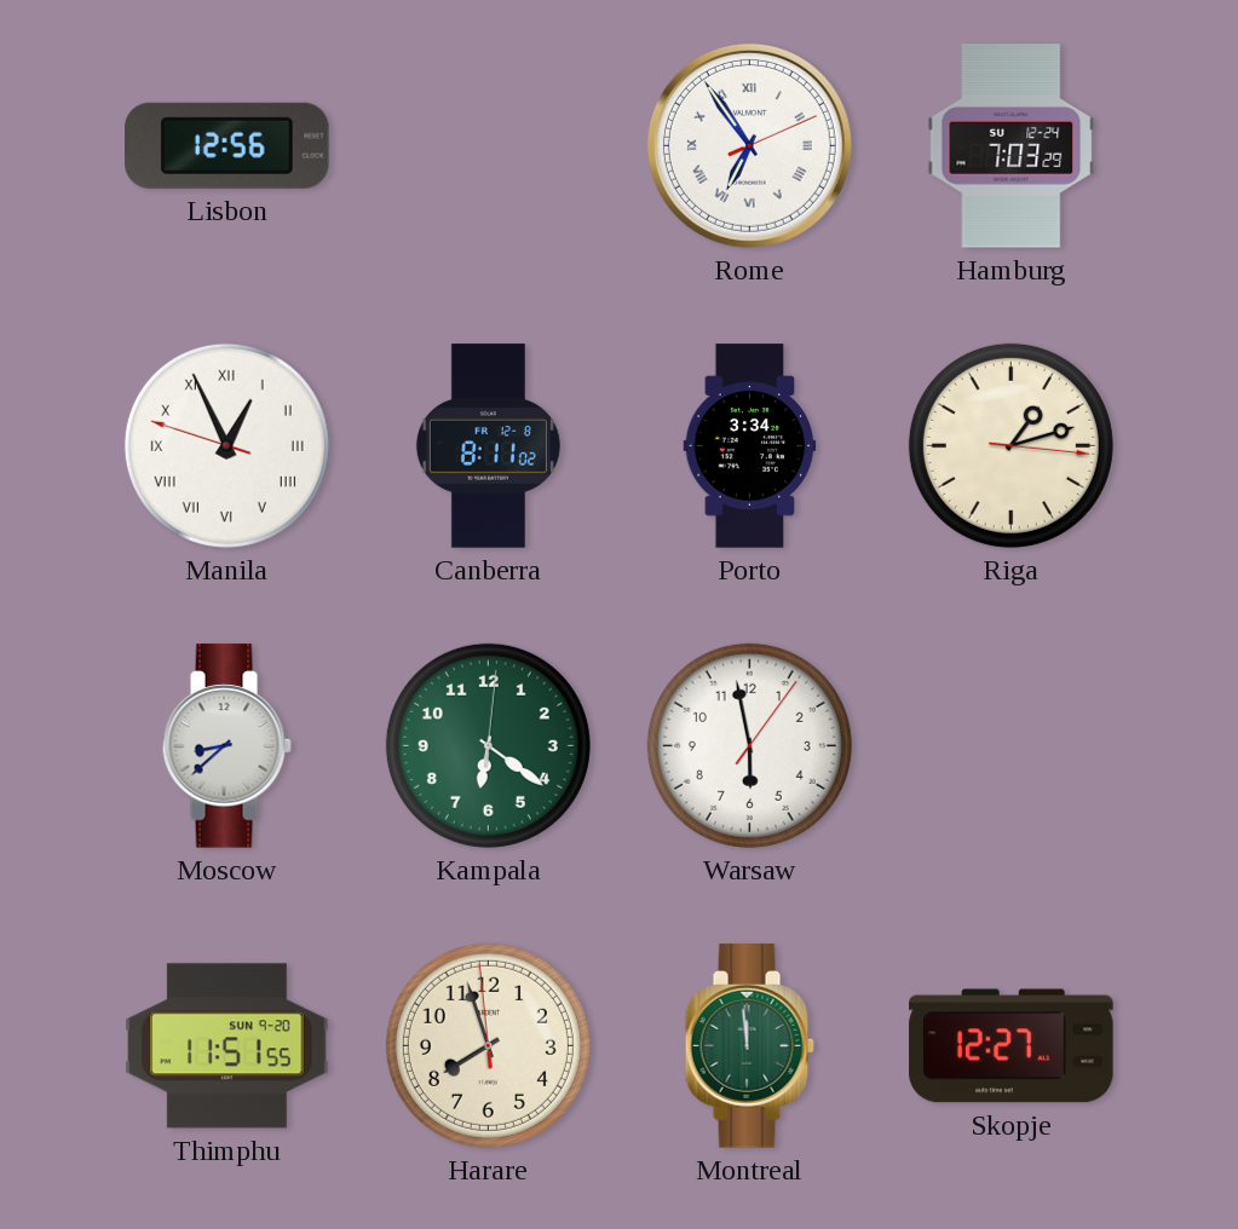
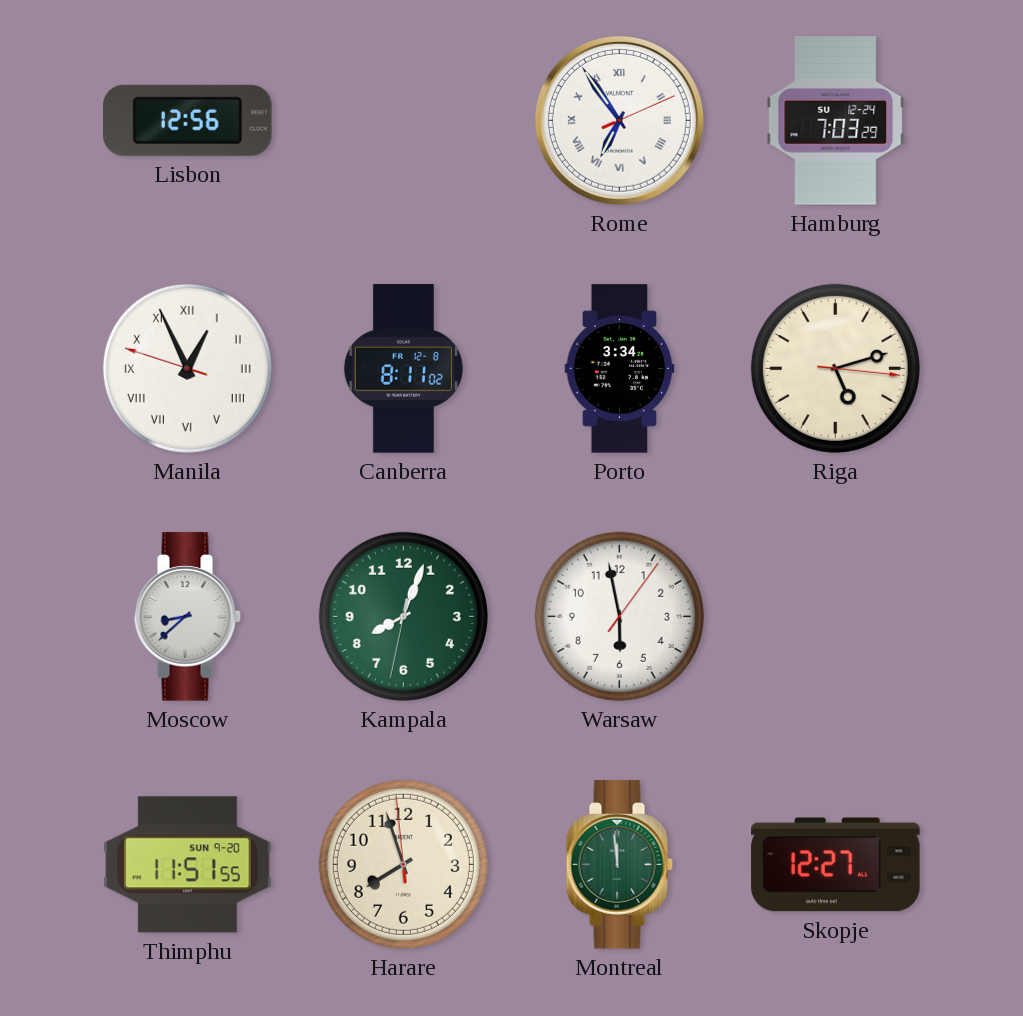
Riga: 1:12 -> 5:12
Kampala: 6:21 -> 8:03
